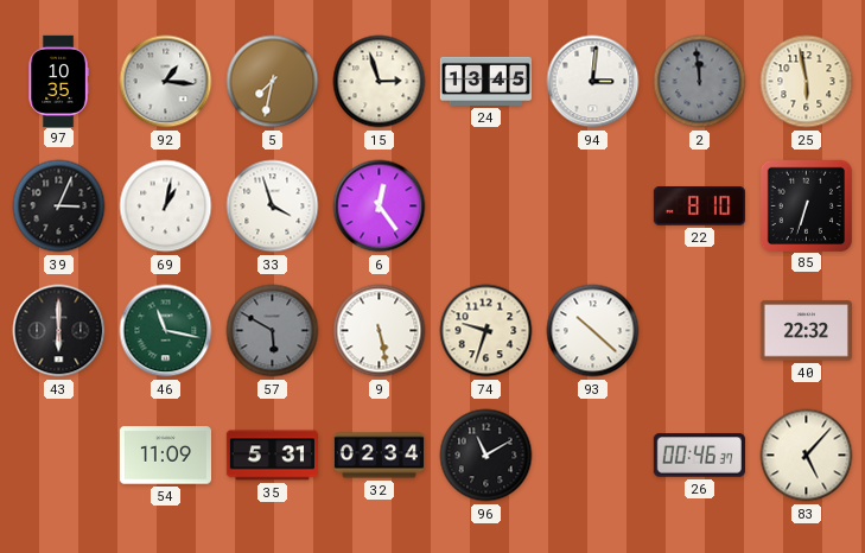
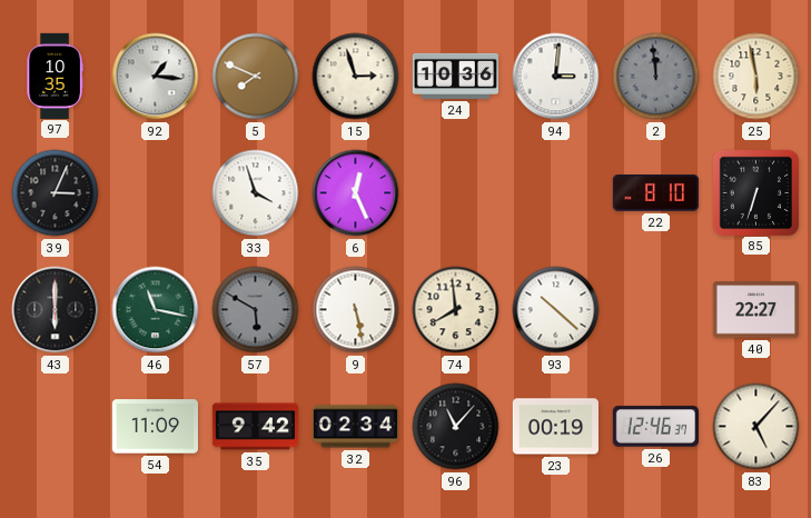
5: 7:32 -> 7:49
24: 13:45 -> 10:36
69: 1:02 -> none
6: 12:24 -> 12:26
74: 9:33 -> 7:59
40: 22:32 -> 22:27
35: 5:31 -> 9:42
96: 11:10 -> 11:07
23: none -> 00:19
26: 00:46 -> 12:46
